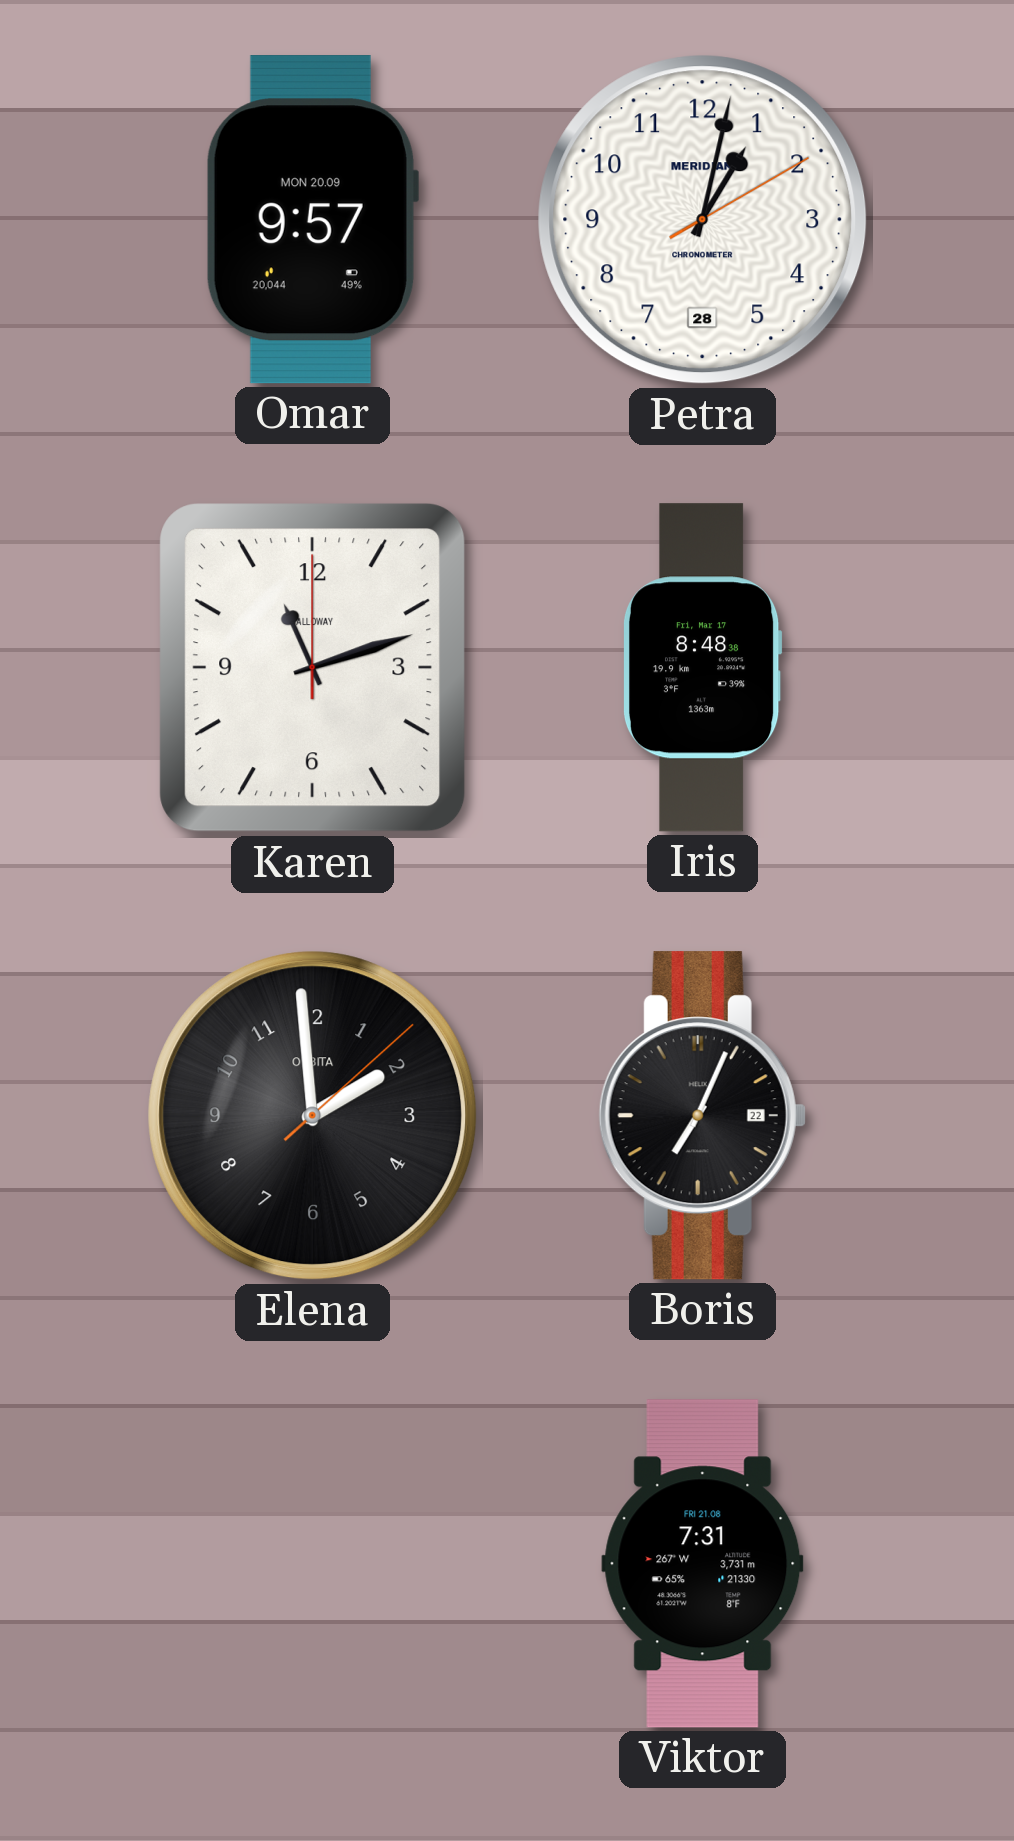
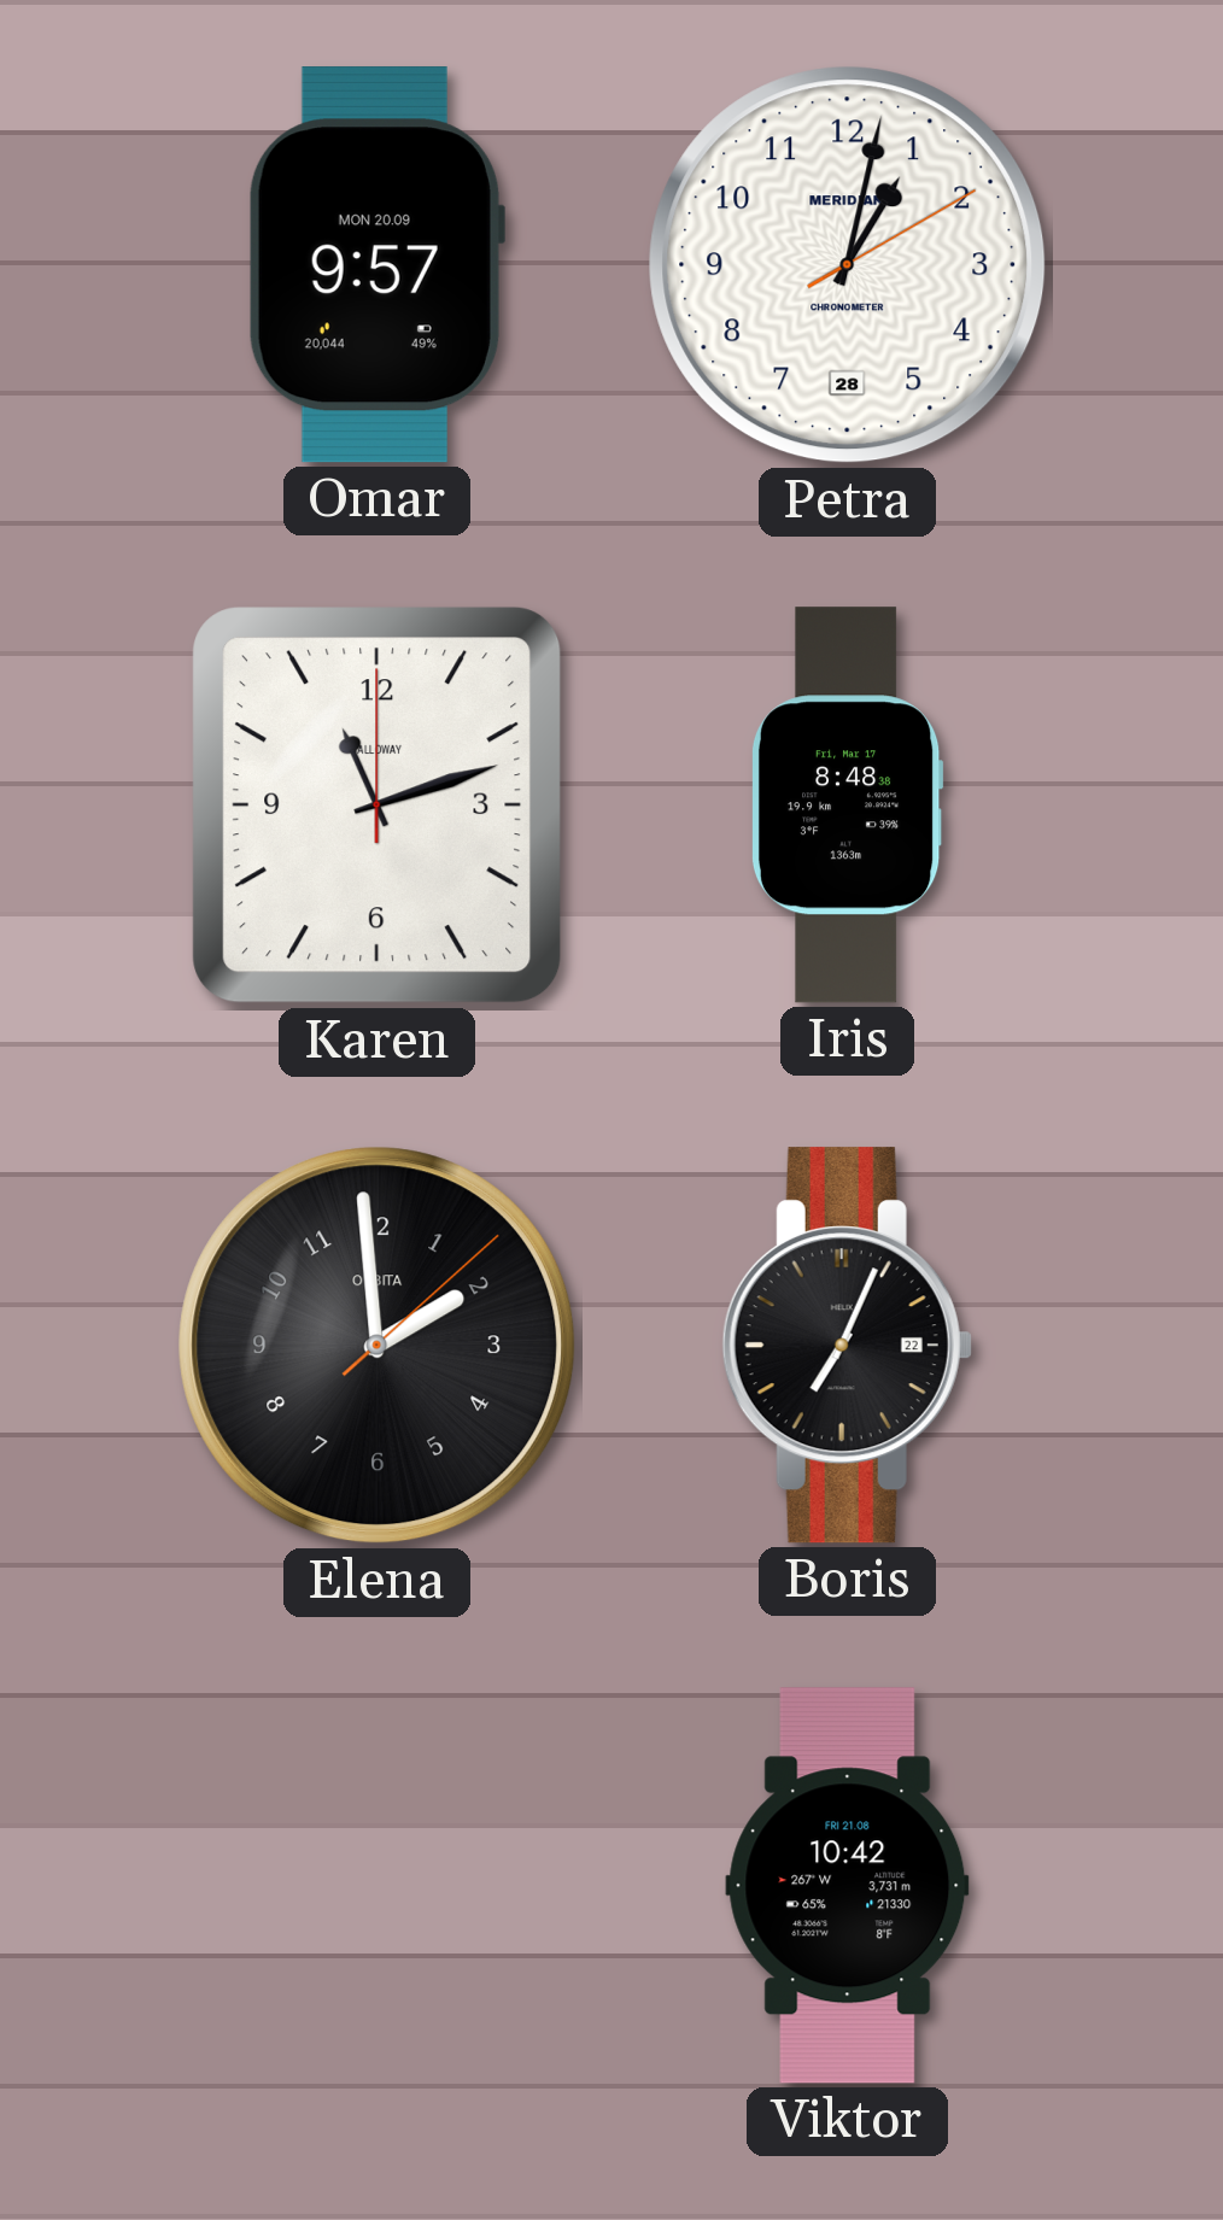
Viktor: 7:31 -> 10:42
